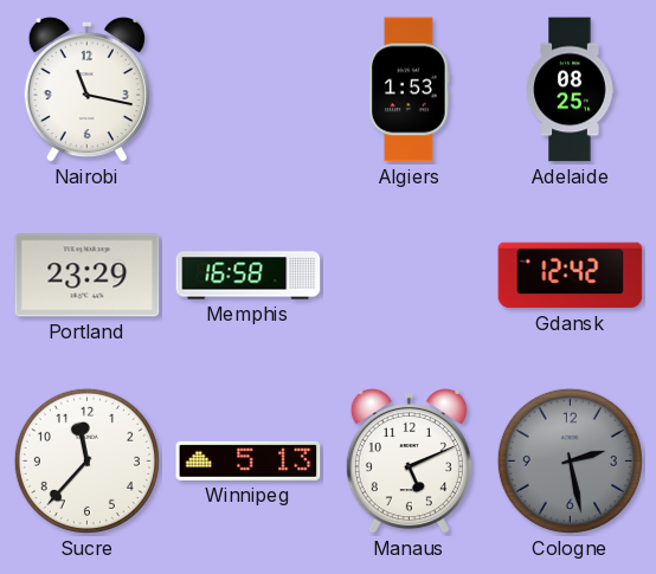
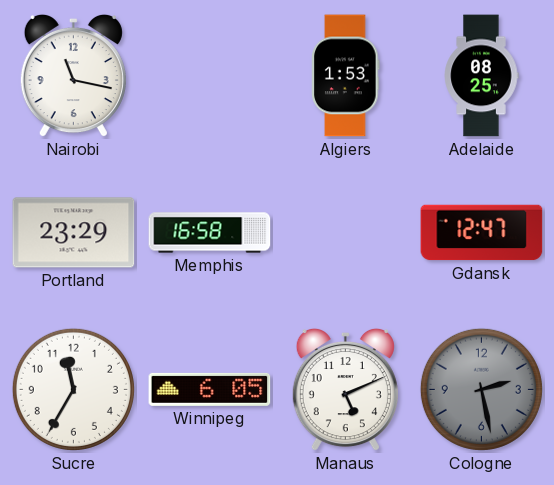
Gdansk: 12:42 -> 12:47
Sucre: 11:37 -> 11:35
Winnipeg: 5:13 -> 6:05
